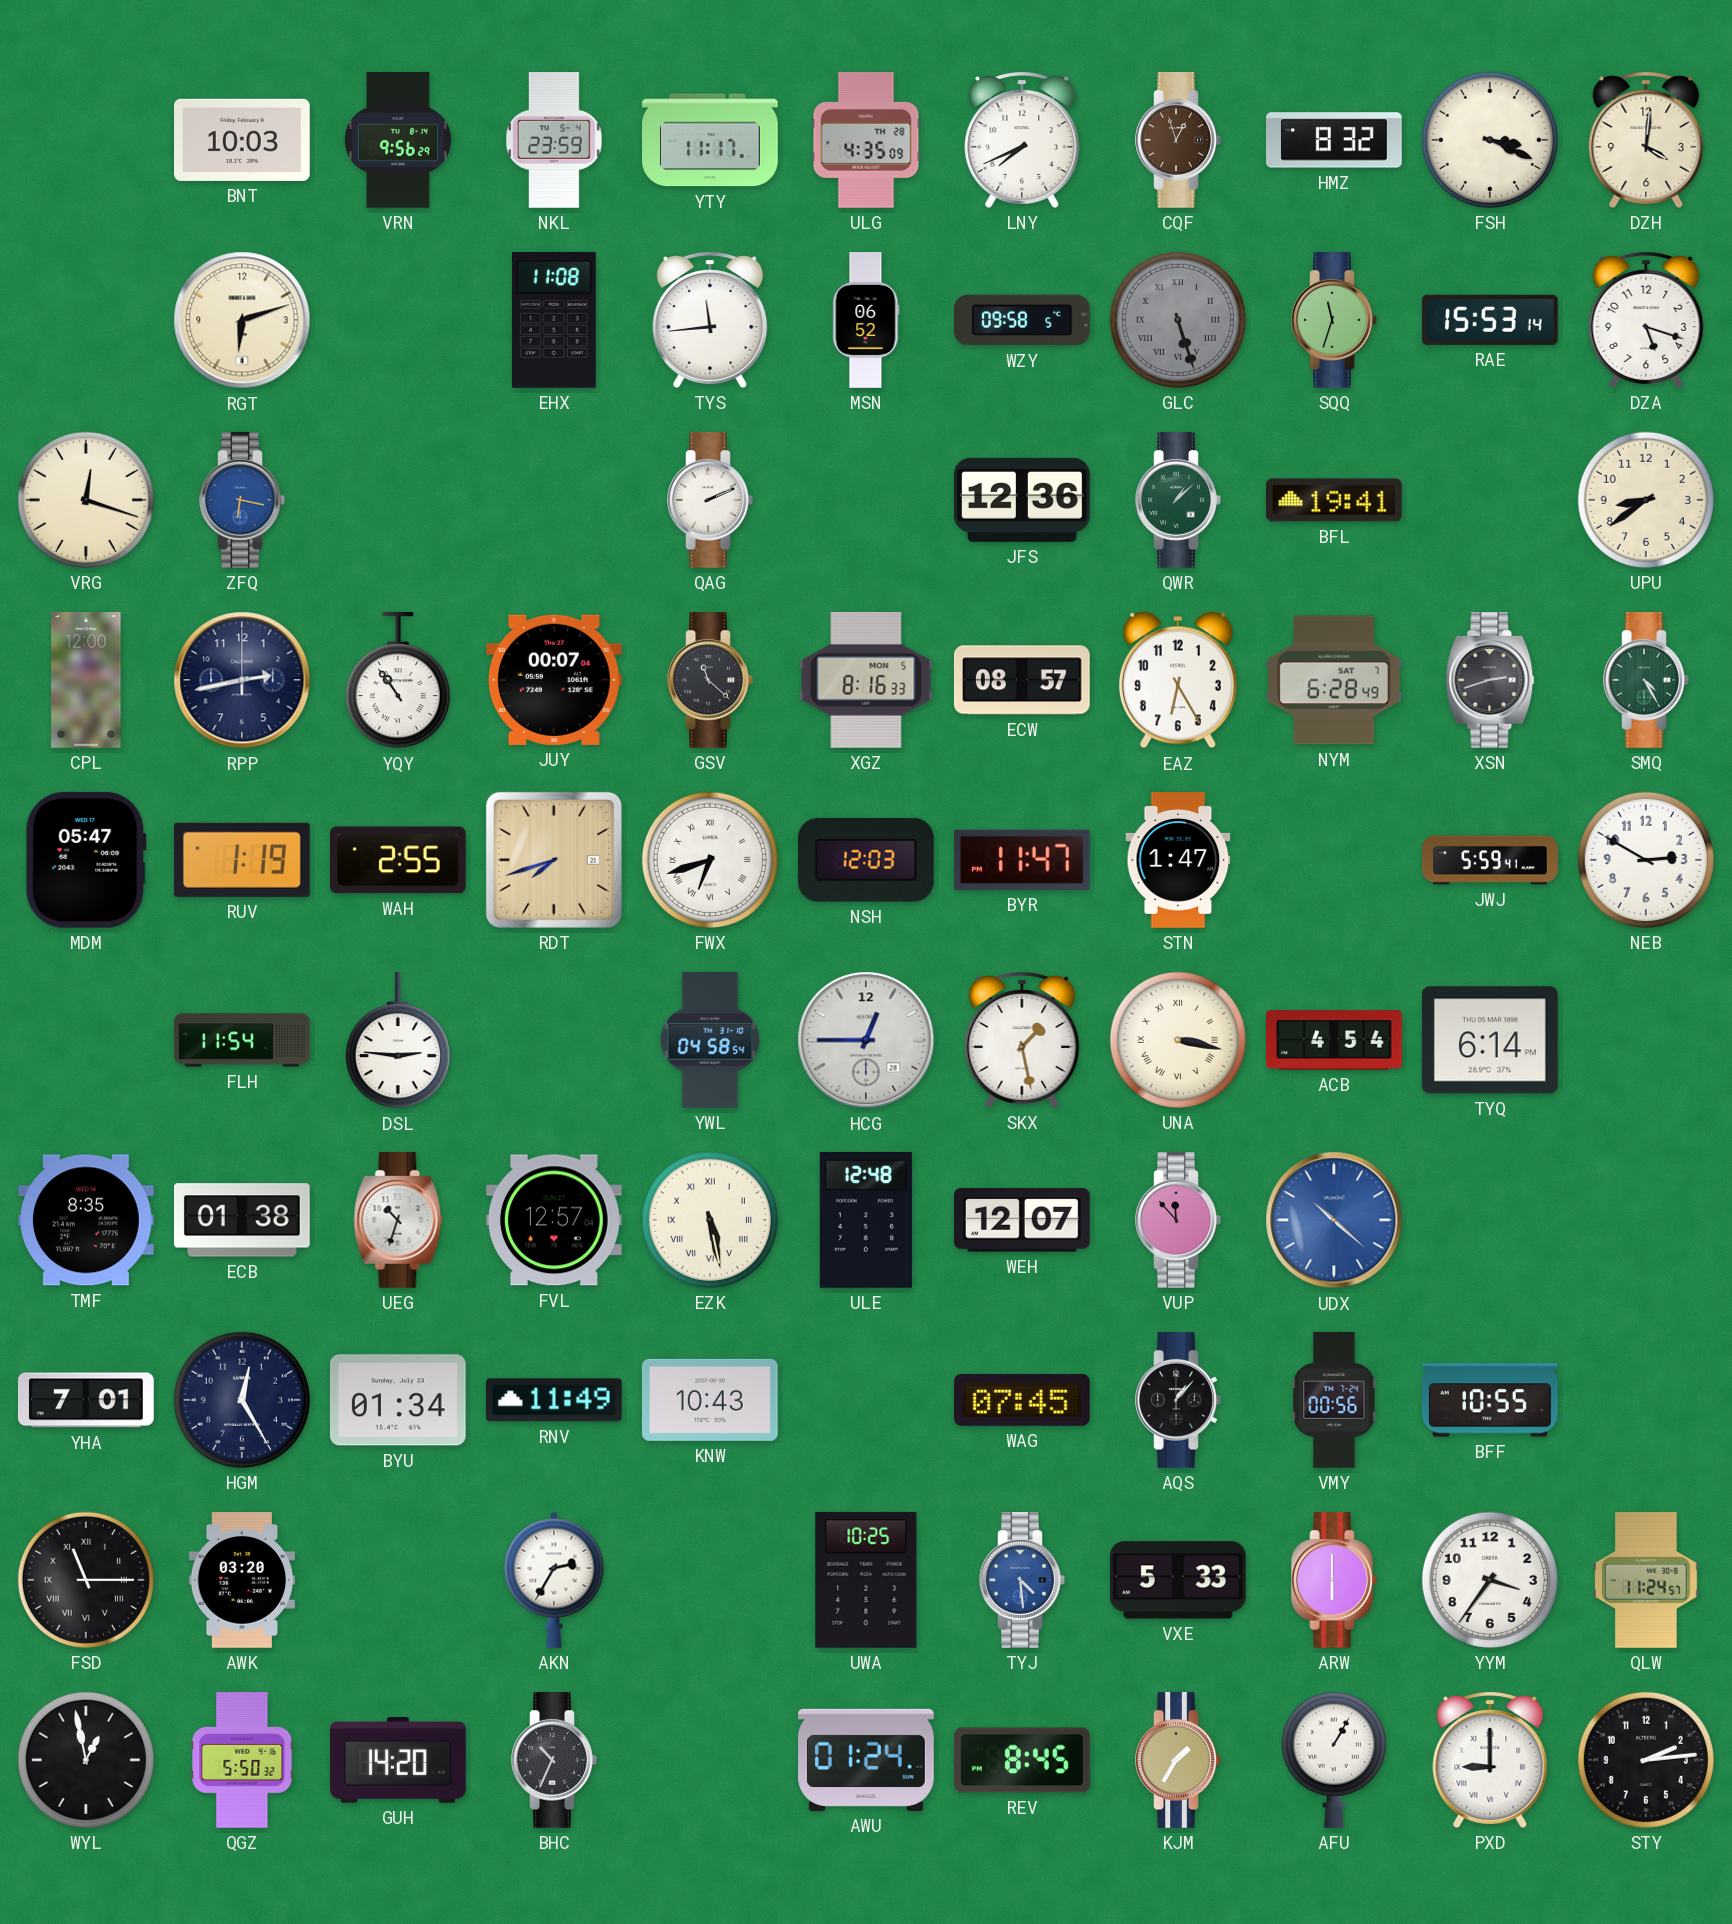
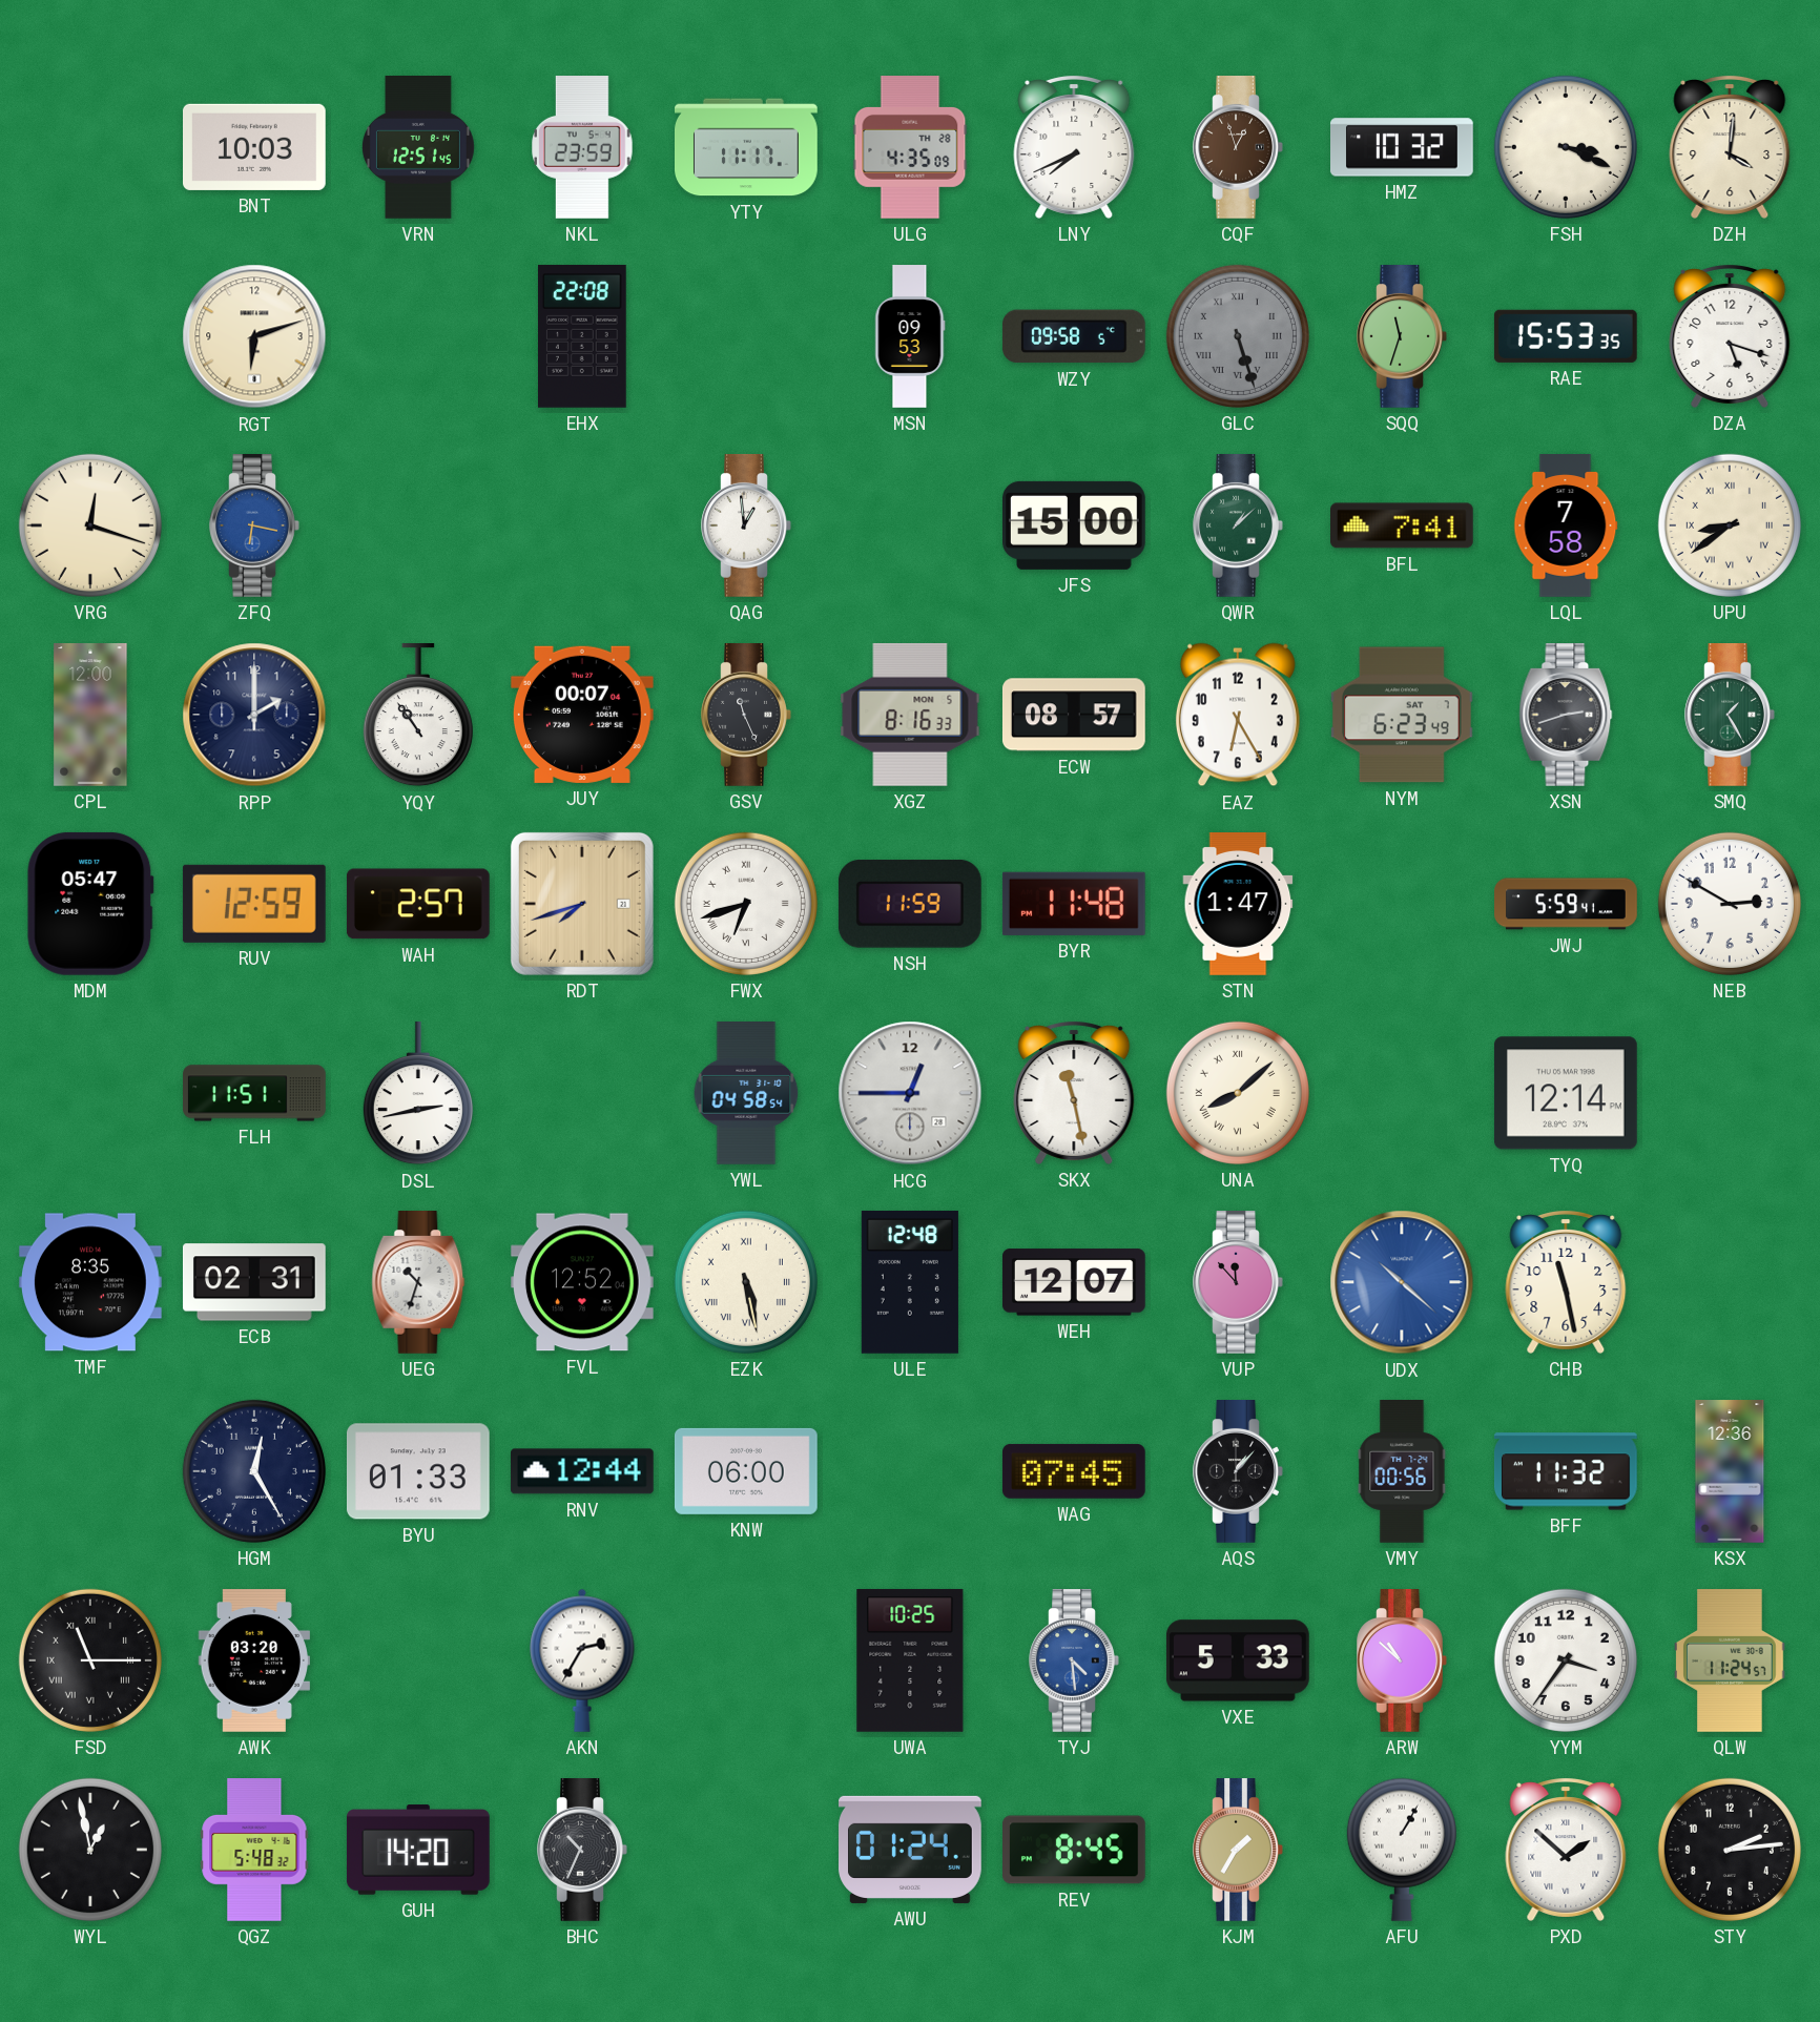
VRN: 9:56 -> 12:51
HMZ: 8:32 -> 10:32
EHX: 11:08 -> 22:08
TYS: 11:44 -> none
MSN: 06:52 -> 09:53
RAE: 15:53:14 -> 15:53:35
QAG: 2:11 -> 12:59
JFS: 12:36 -> 15:00
BFL: 19:41 -> 7:41
LQL: none -> 7:58
UPU numerals: Arabic -> Roman
RPP: 2:43 -> 2:00
GSV: 11:22 -> 11:26
NYM: 6:28 -> 6:23
SMQ: 4:25 -> 1:25
RUV: 1:19 -> 12:59
WAH: 2:55 -> 2:57
NSH: 12:03 -> 11:59
BYR: 11:47 -> 11:48
FLH: 11:54 -> 11:51
DSL: 2:46 -> 2:43
SKX: 1:28 -> 11:28
UNA: 3:17 -> 8:08
ACB: 4:54 -> none
TYQ: 6:14 -> 12:14
ECB: 01:38 -> 02:31
FVL: 12:57 -> 12:52
CHB: none -> 11:28
YHA: 7:01 -> none
BYU: 01:34 -> 01:33
RNV: 11:49 -> 12:44
KNW: 10:43 -> 06:00
BFF: 10:55 -> 11:32
KSX: none -> 12:36
ARW: 6:00 -> 10:52
QGZ: 5:50 -> 5:48
PXD: 9:00 -> 1:52
